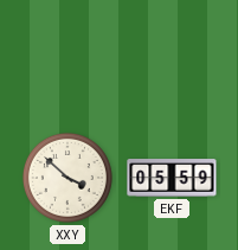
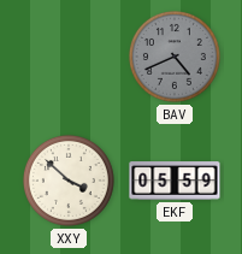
BAV: none -> 4:41
